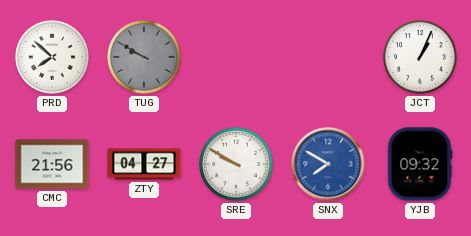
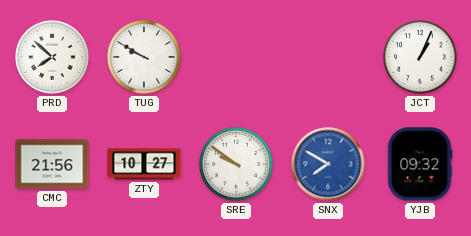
TUG dial: grey -> white
ZTY: 04:27 -> 10:27
SRE: 9:50 -> 9:51
